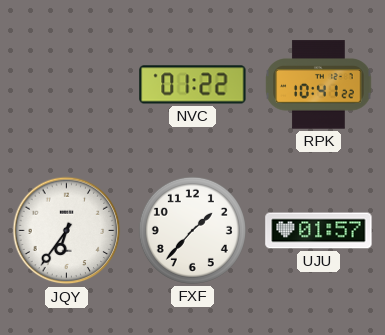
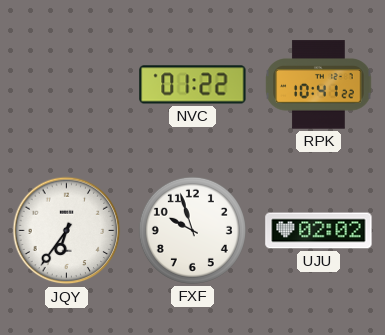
FXF: 1:37 -> 9:57
UJU: 01:57 -> 02:02
